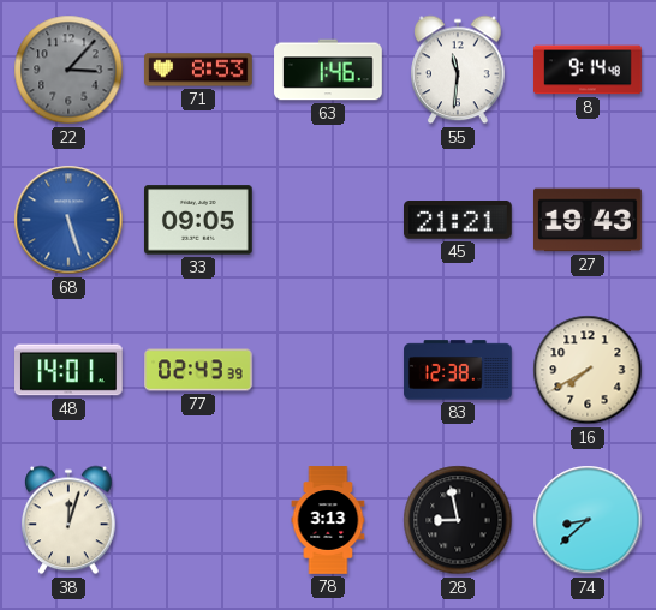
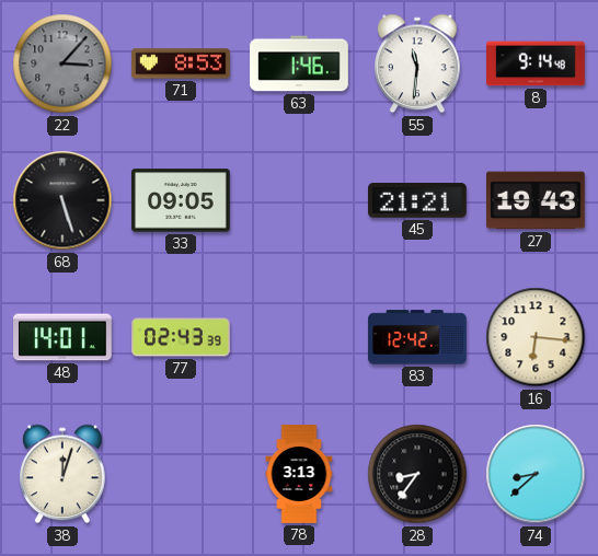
68 dial: blue -> black
83: 12:38 -> 12:42
16: 7:40 -> 6:16
28: 8:58 -> 8:36
